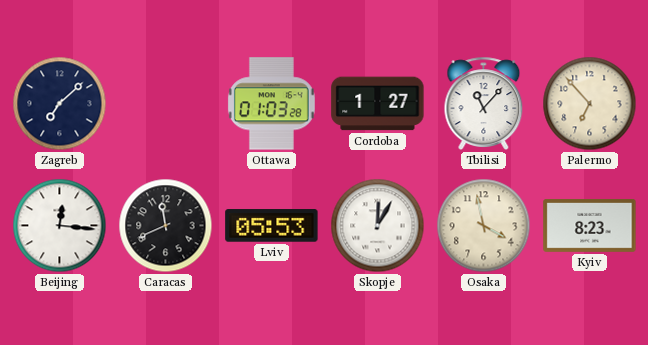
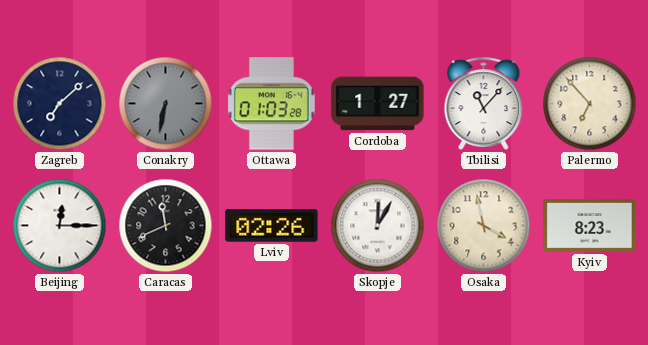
Conakry: none -> 6:32
Beijing: 12:16 -> 12:15
Lviv: 05:53 -> 02:26
